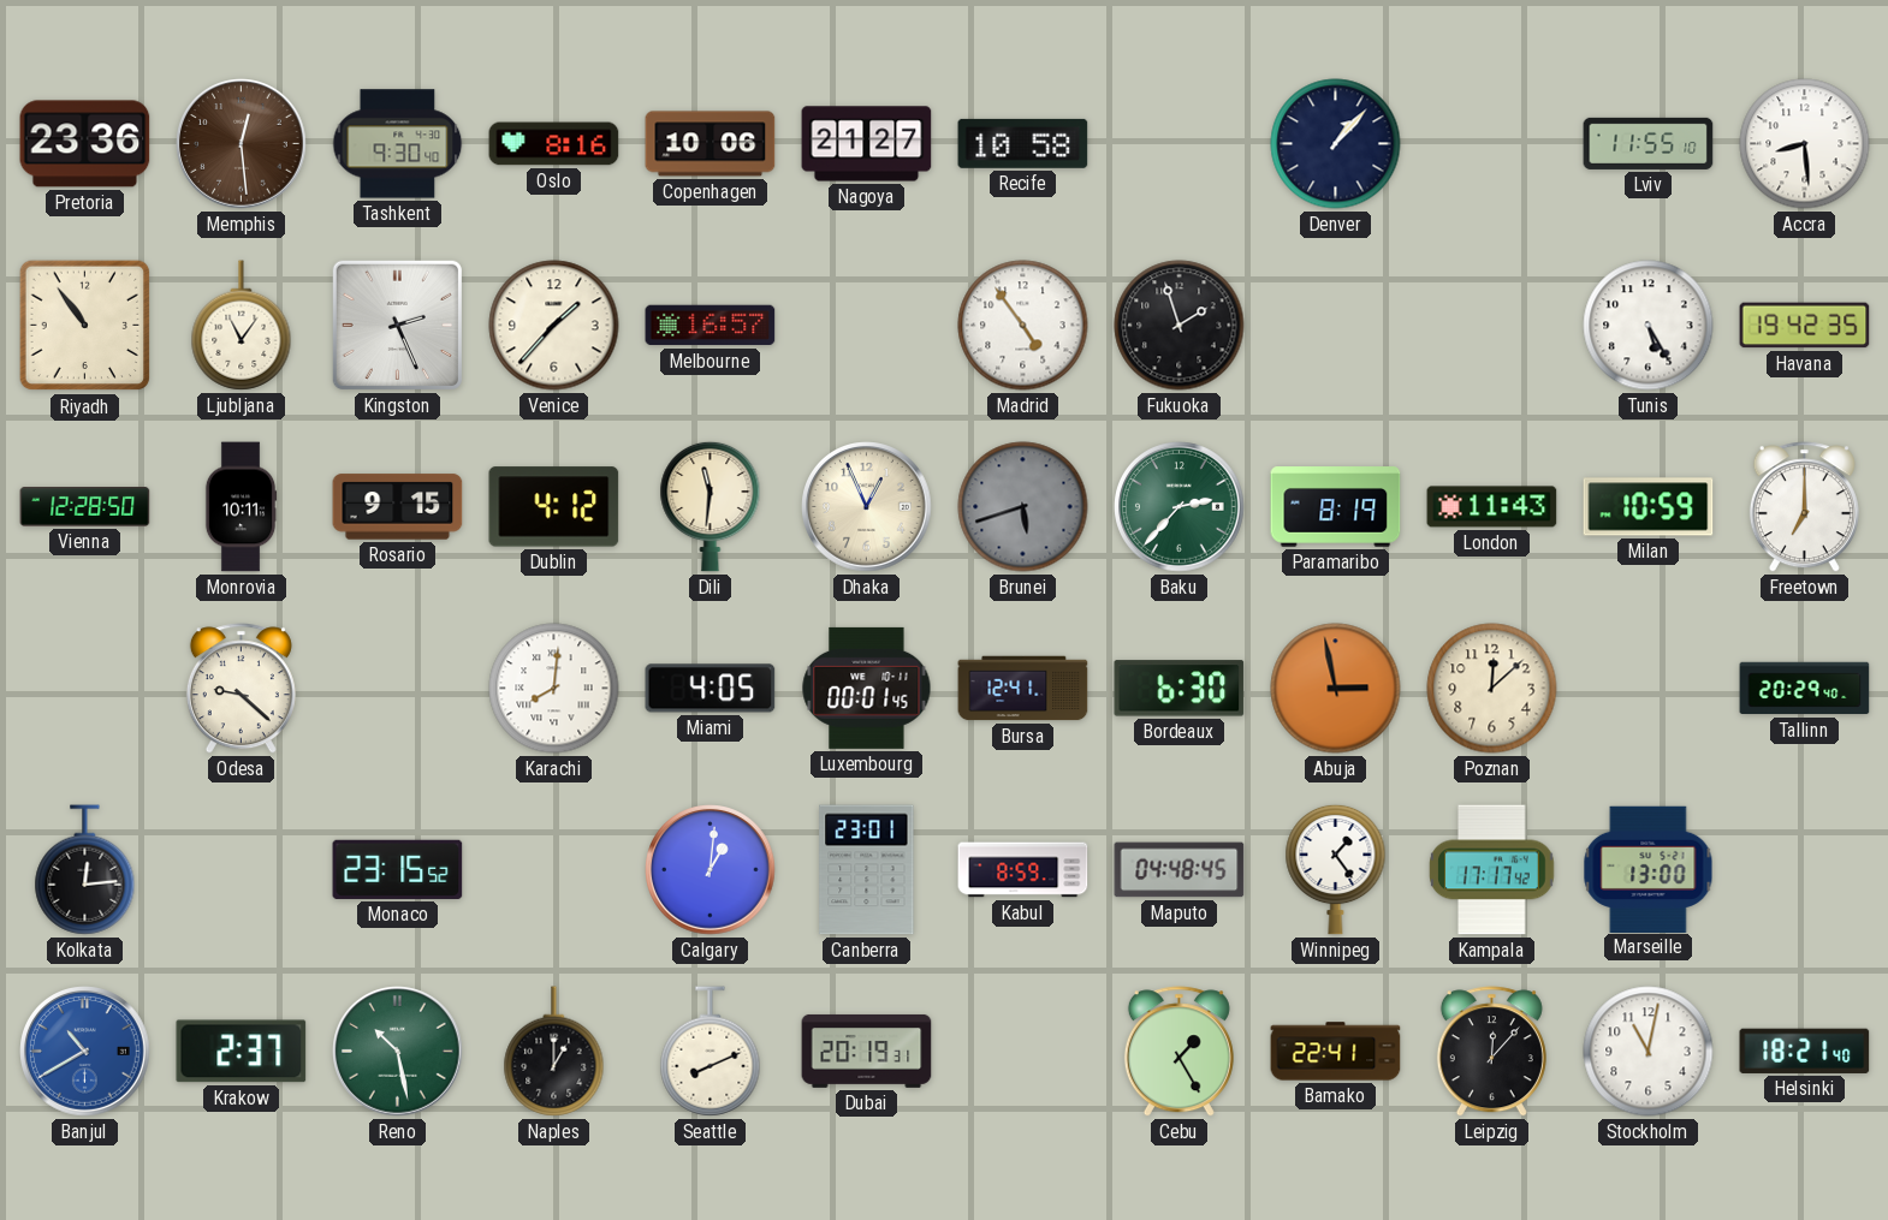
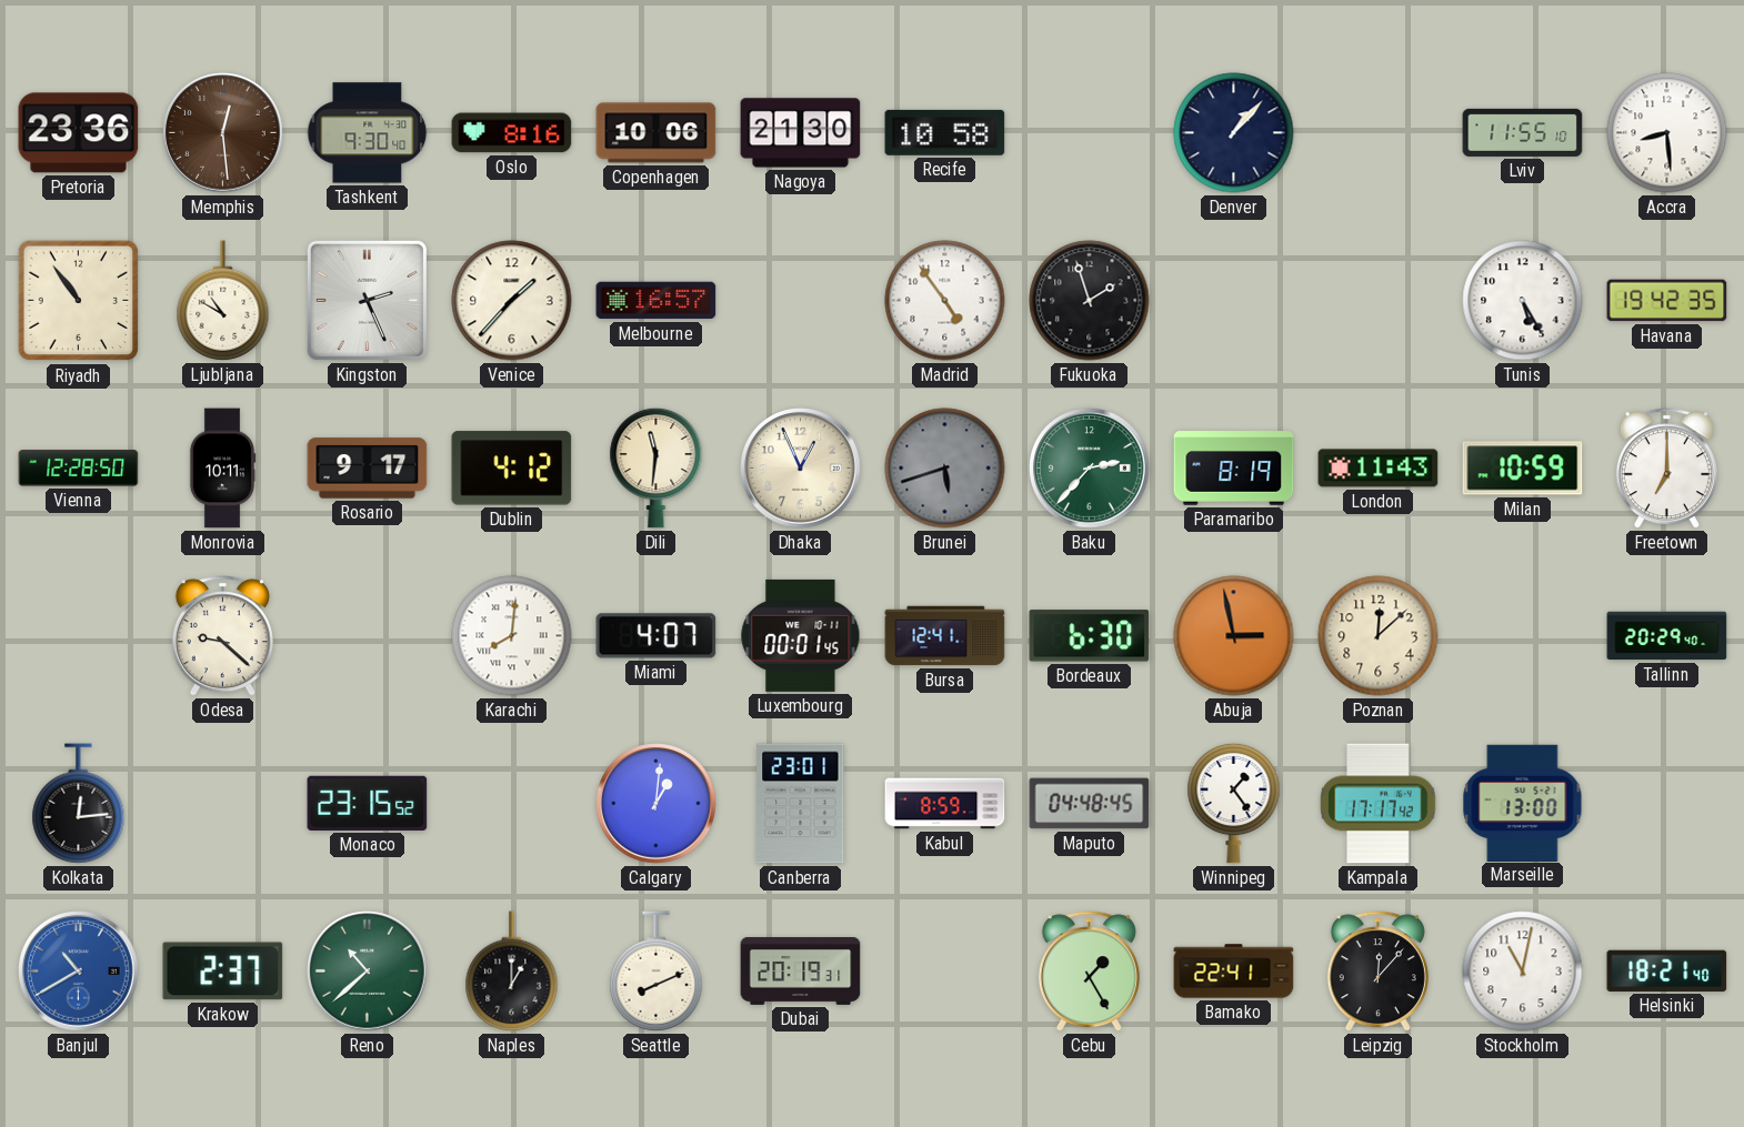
Nagoya: 21:27 -> 21:30
Ljubljana: 11:06 -> 10:50
Rosario: 9:15 -> 9:17
Miami: 4:05 -> 4:07
Reno: 10:28 -> 10:38
